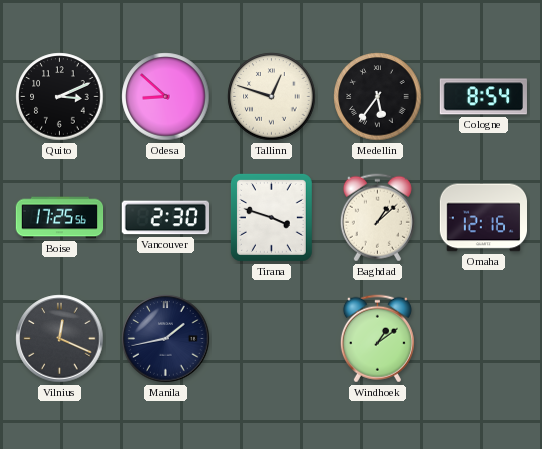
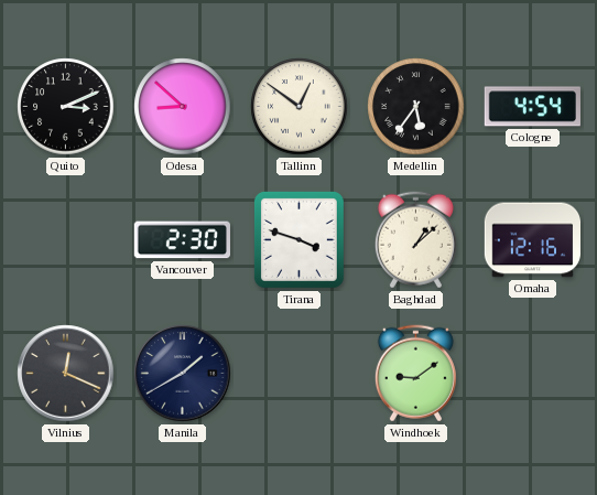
Tallinn: 12:48 -> 12:51
Cologne: 8:54 -> 4:54
Boise: 17:25 -> none
Manila: 1:43 -> 1:40
Windhoek: 1:09 -> 9:09
